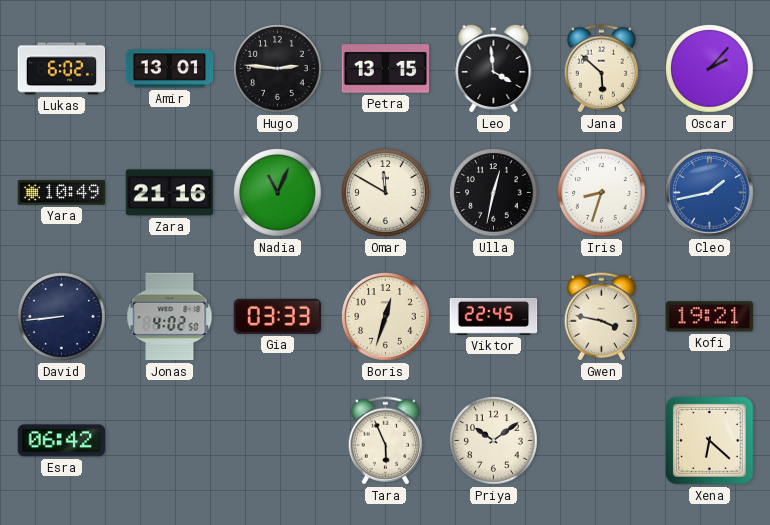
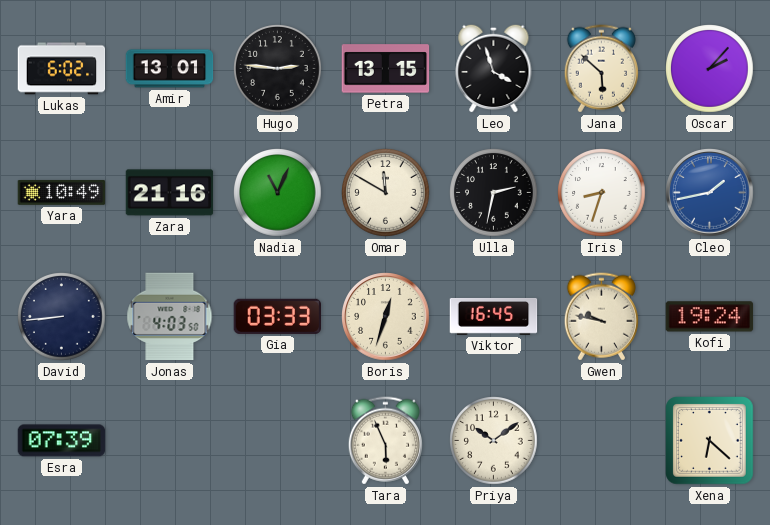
Leo: 3:59 -> 3:57
Ulla: 12:32 -> 2:32
Jonas: 4:02 -> 4:03
Viktor: 22:45 -> 16:45
Gwen: 3:47 -> 9:47
Kofi: 19:21 -> 19:24
Esra: 06:42 -> 07:39
